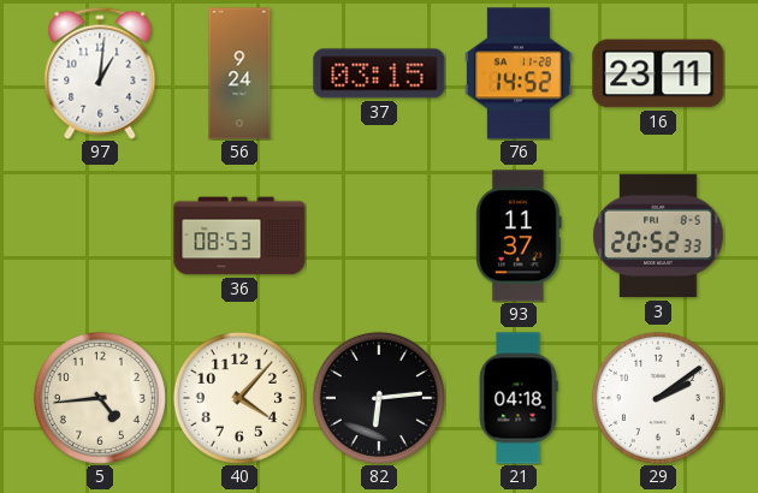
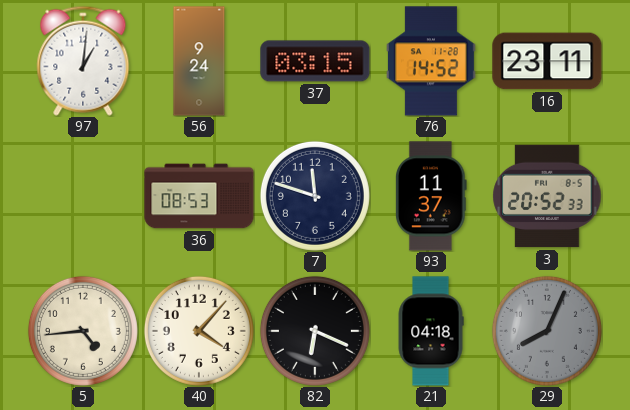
7: none -> 11:48
82: 6:14 -> 6:19
29: 2:09 -> 8:04
29 dial: white -> grey
